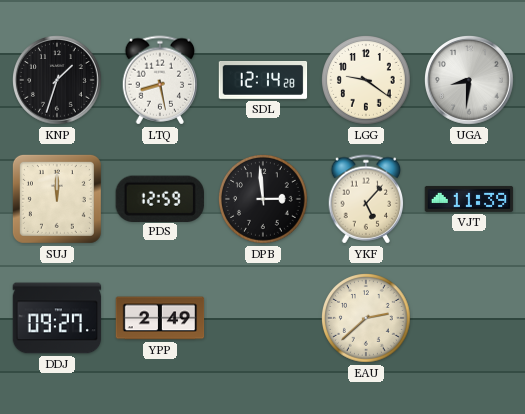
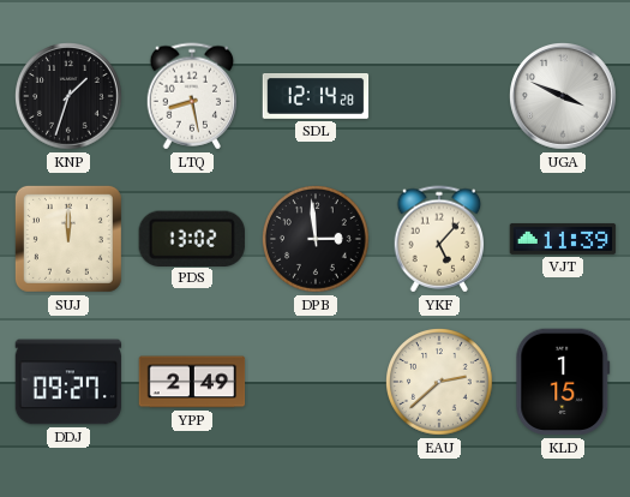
LGG: 9:21 -> none
UGA: 8:31 -> 3:49
PDS: 12:59 -> 13:02
KLD: none -> 1:15
